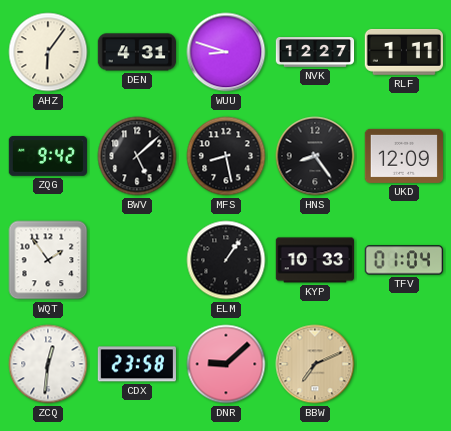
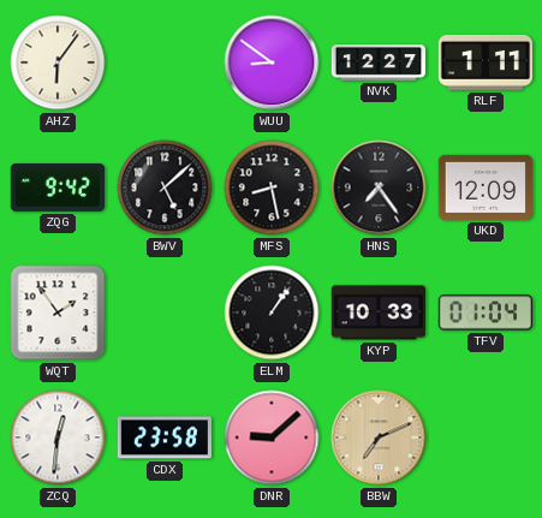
DEN: 4:31 -> none
WUU: 8:48 -> 8:51
HNS: 8:24 -> 7:24
